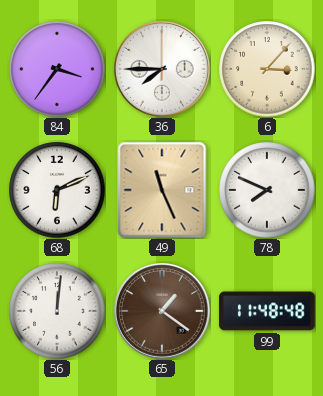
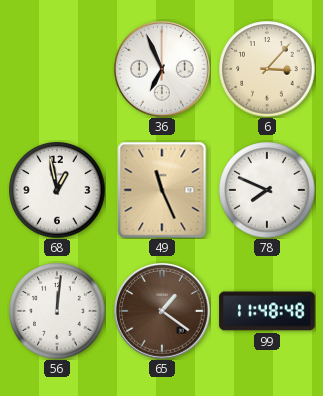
84: 3:36 -> none
36: 7:45 -> 6:56
68: 6:11 -> 12:58
